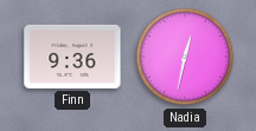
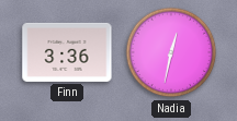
Finn: 9:36 -> 3:36
